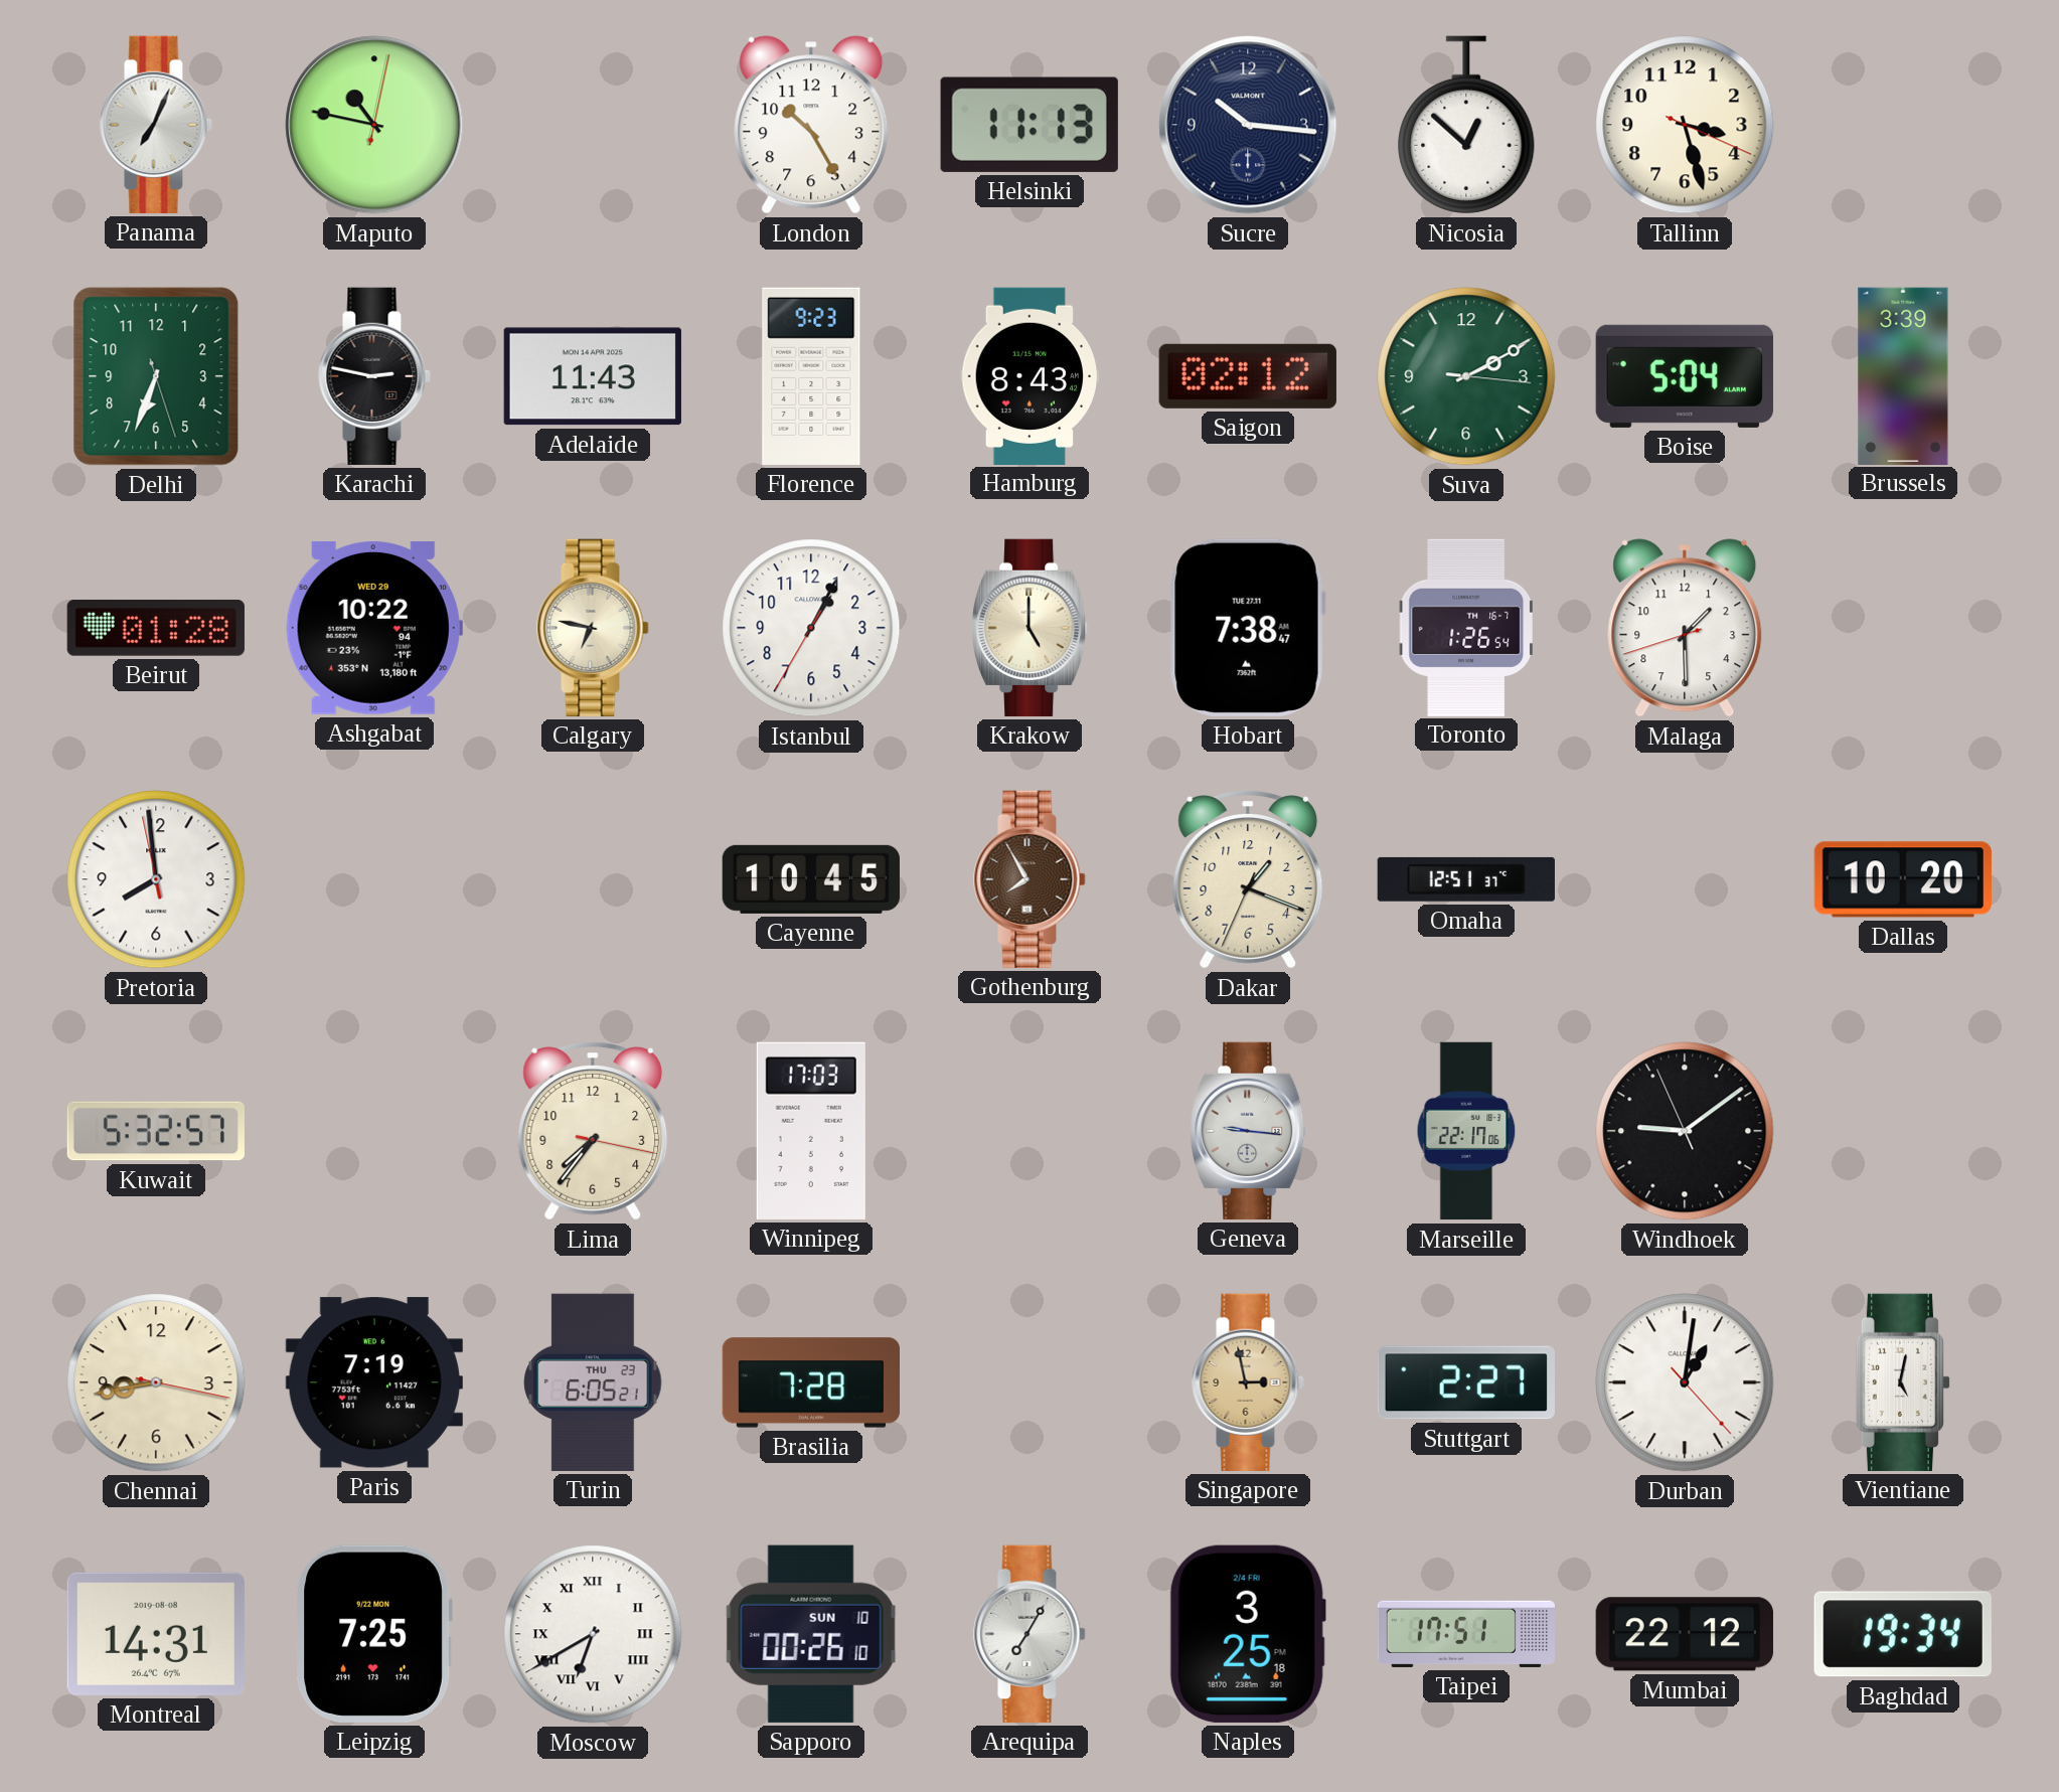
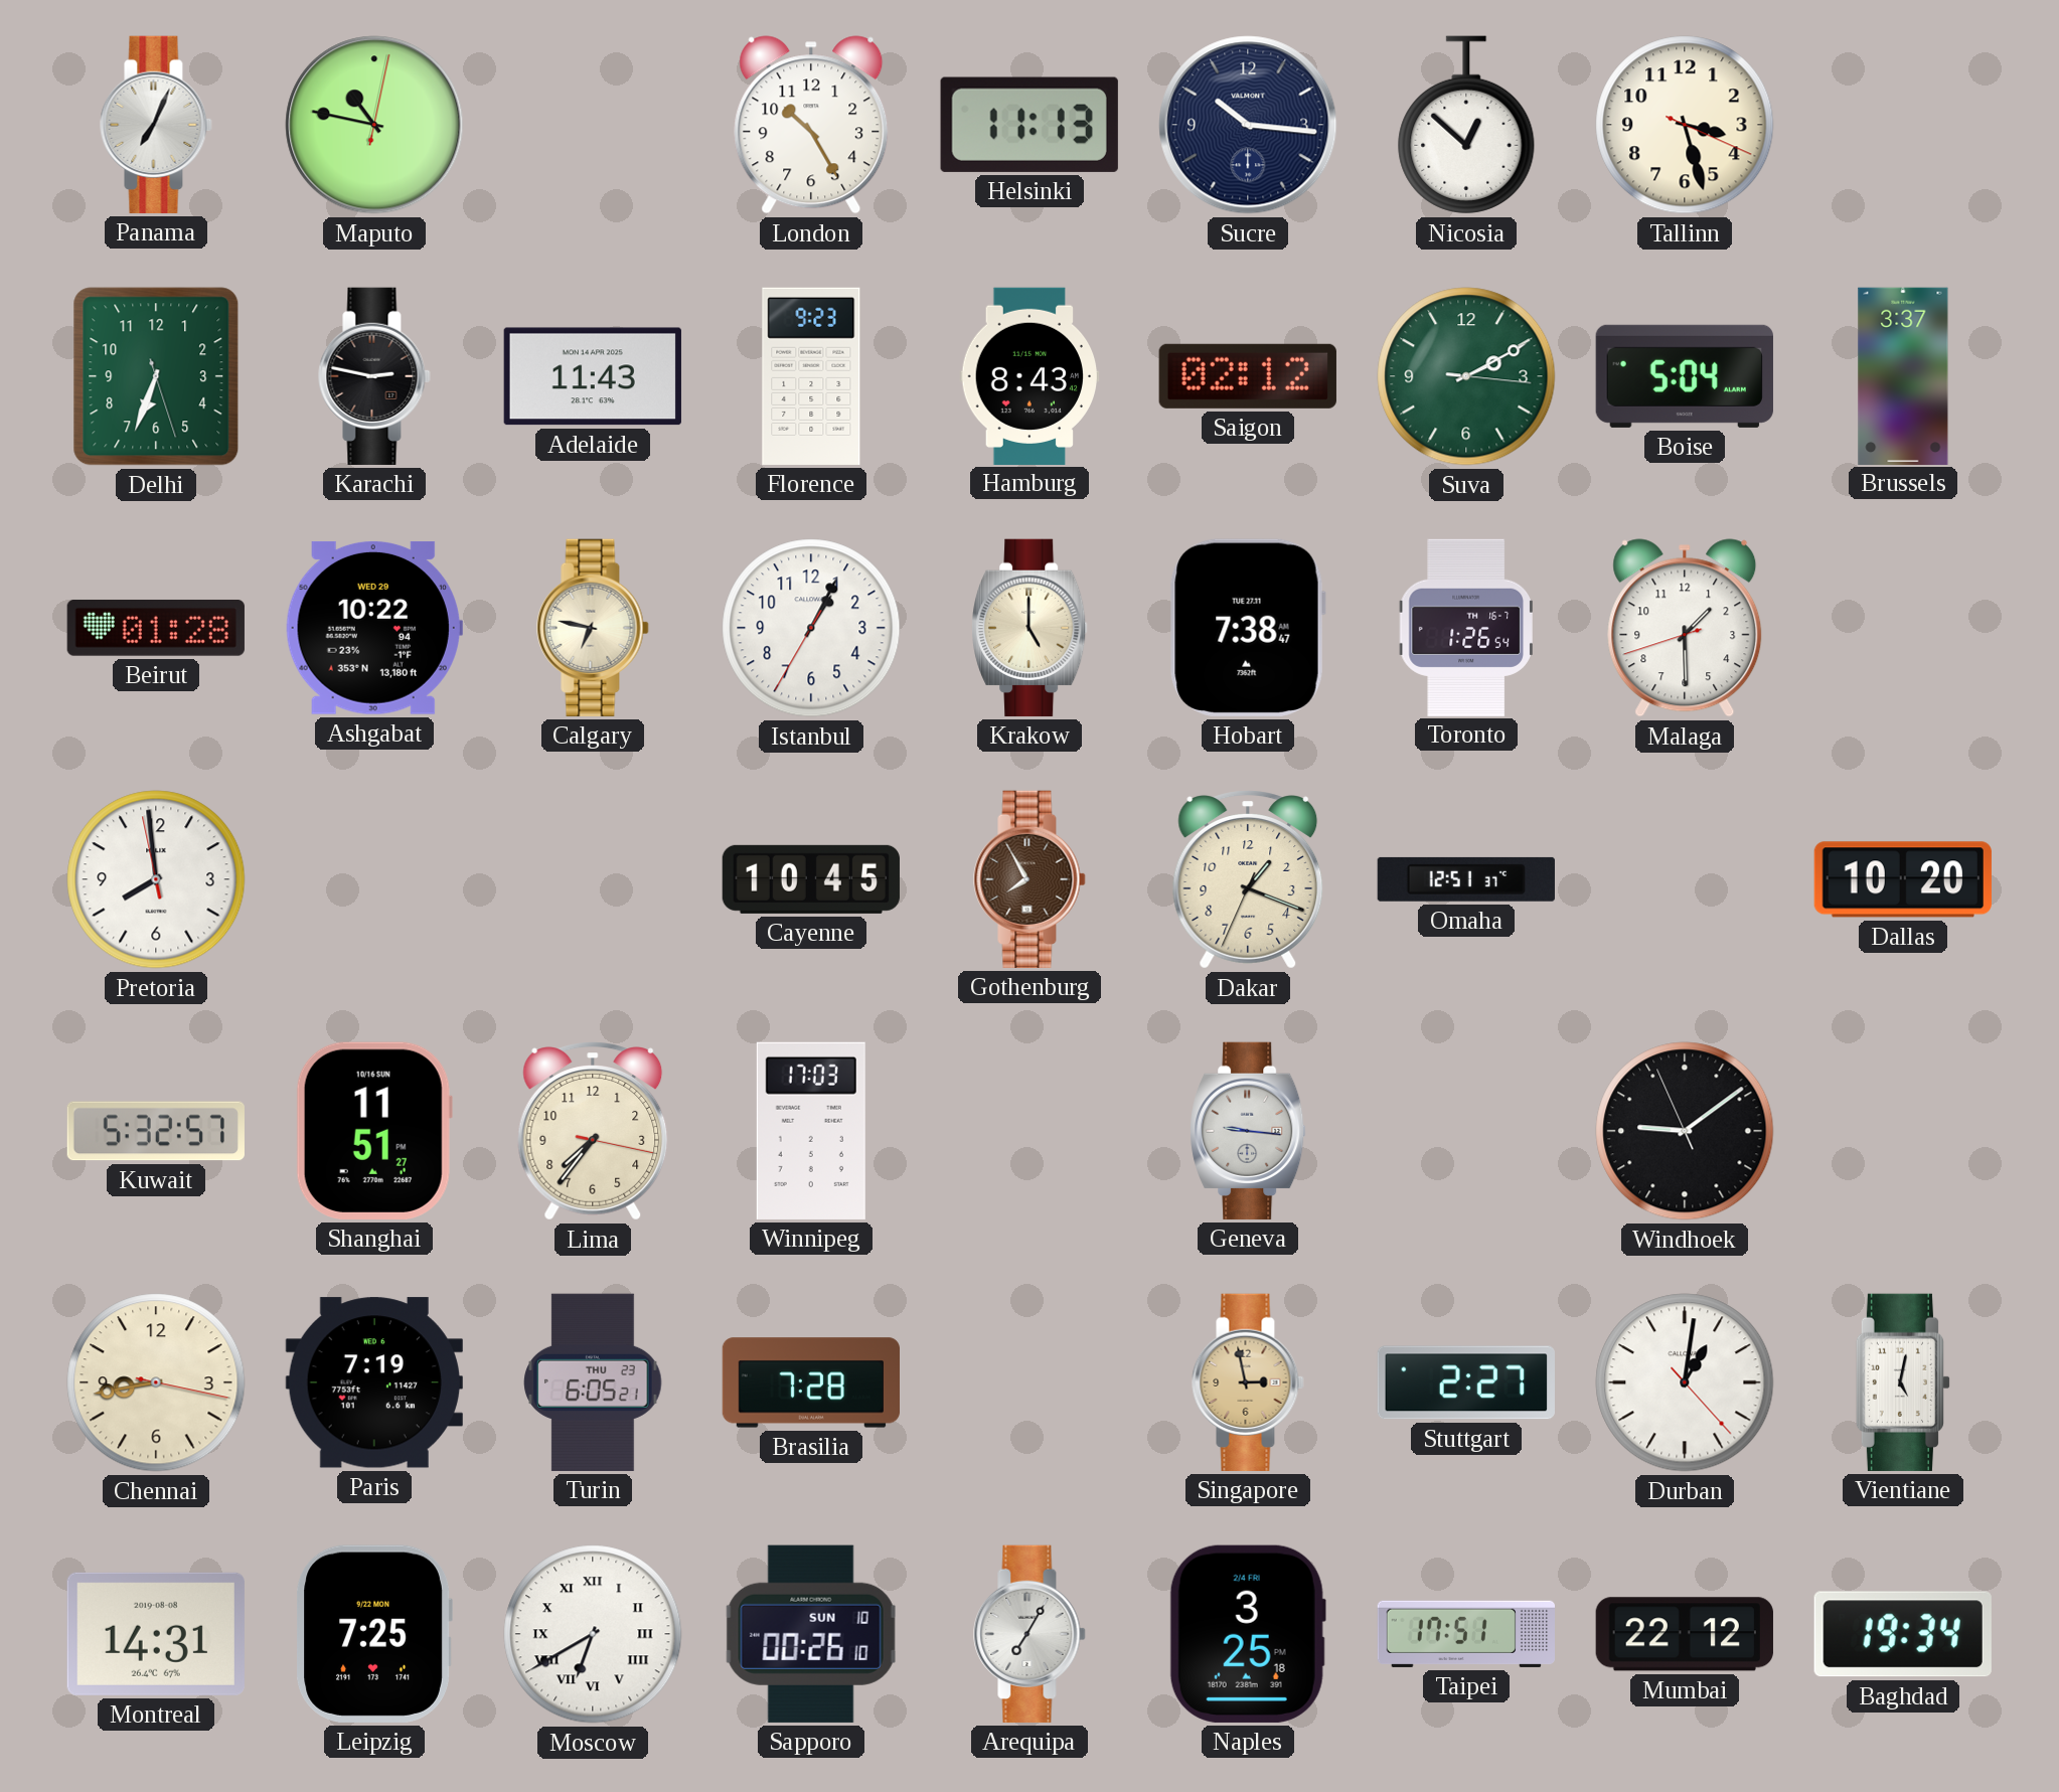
Brussels: 3:39 -> 3:37
Shanghai: none -> 11:51
Marseille: 22:17 -> none
